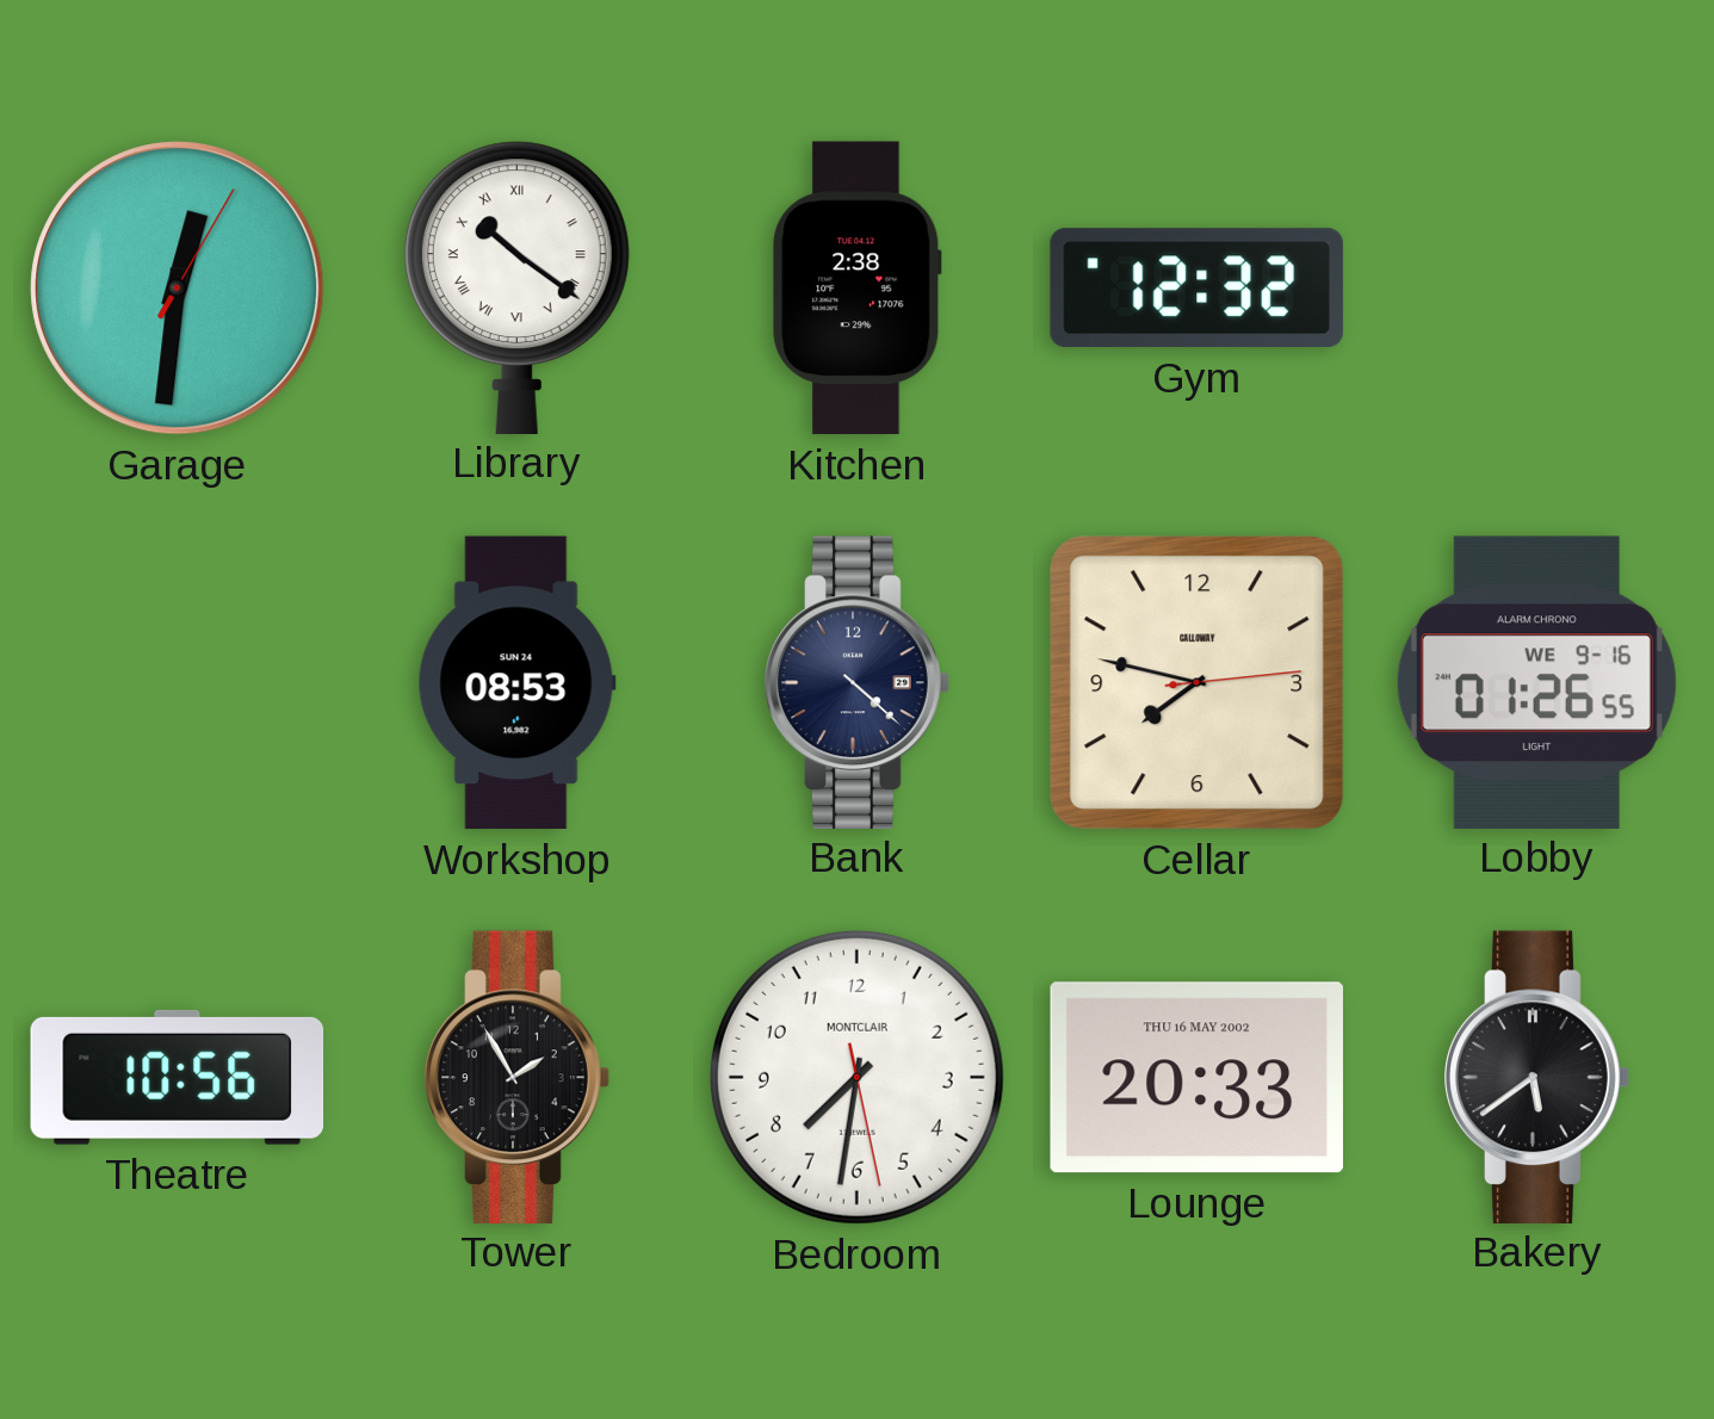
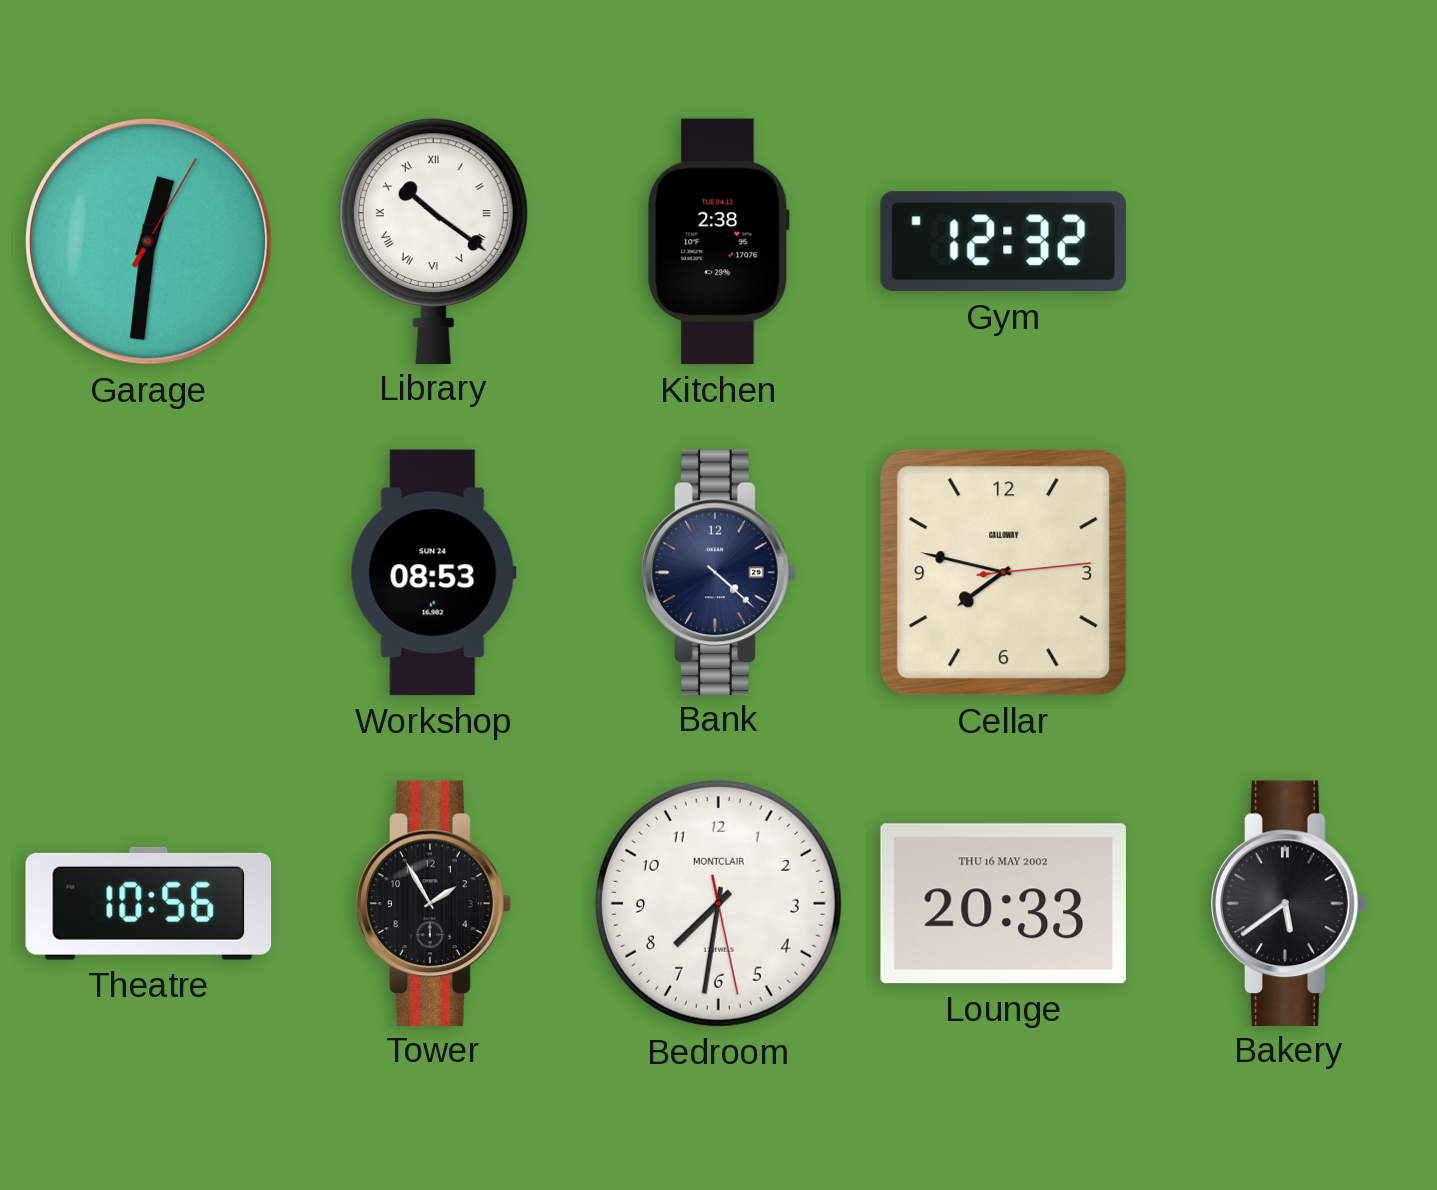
Lobby: 01:26 -> none
